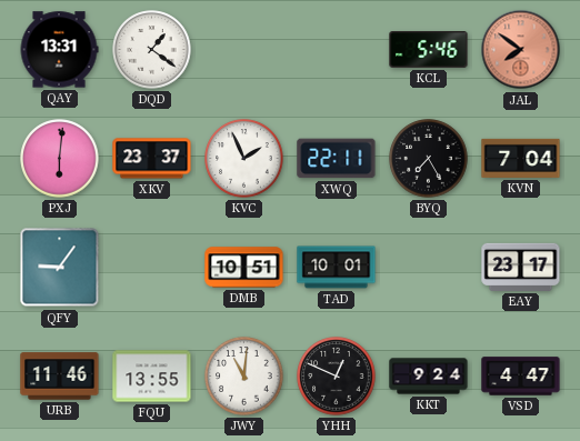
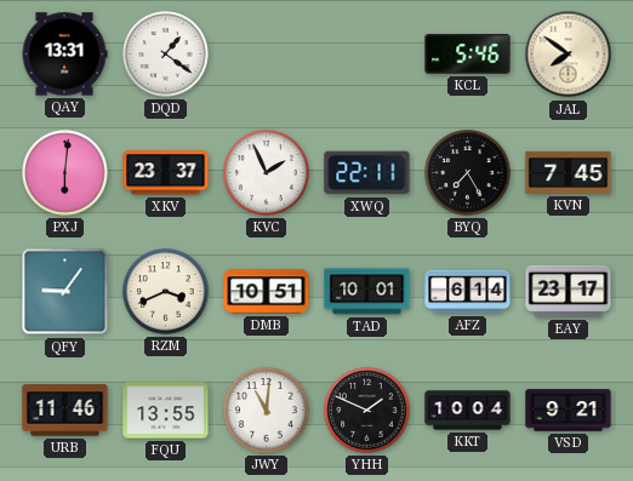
JAL dial: salmon -> cream
KVN: 7:04 -> 7:45
RZM: none -> 3:41
AFZ: none -> 6:14
YHH: 12:49 -> 1:49
KKT: 9:24 -> 10:04
VSD: 4:47 -> 9:21
